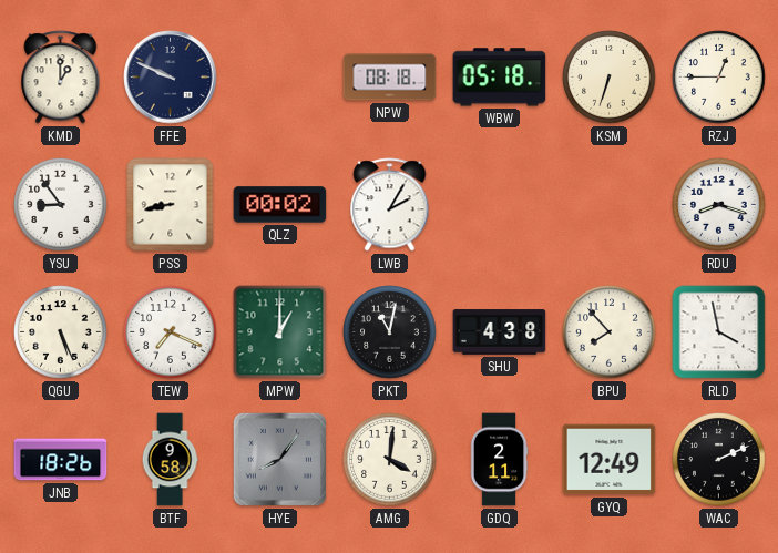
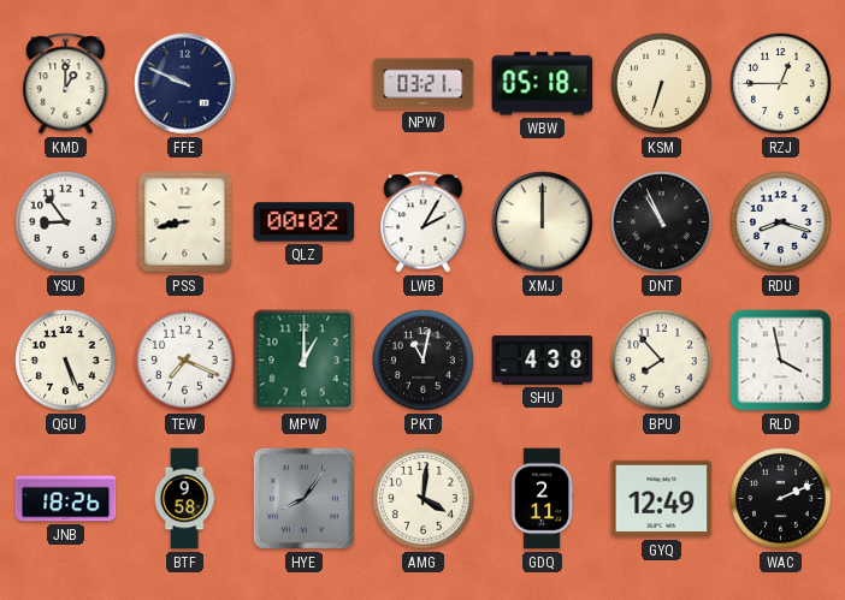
NPW: 08:18 -> 03:21
XMJ: none -> 12:00
DNT: none -> 10:56
